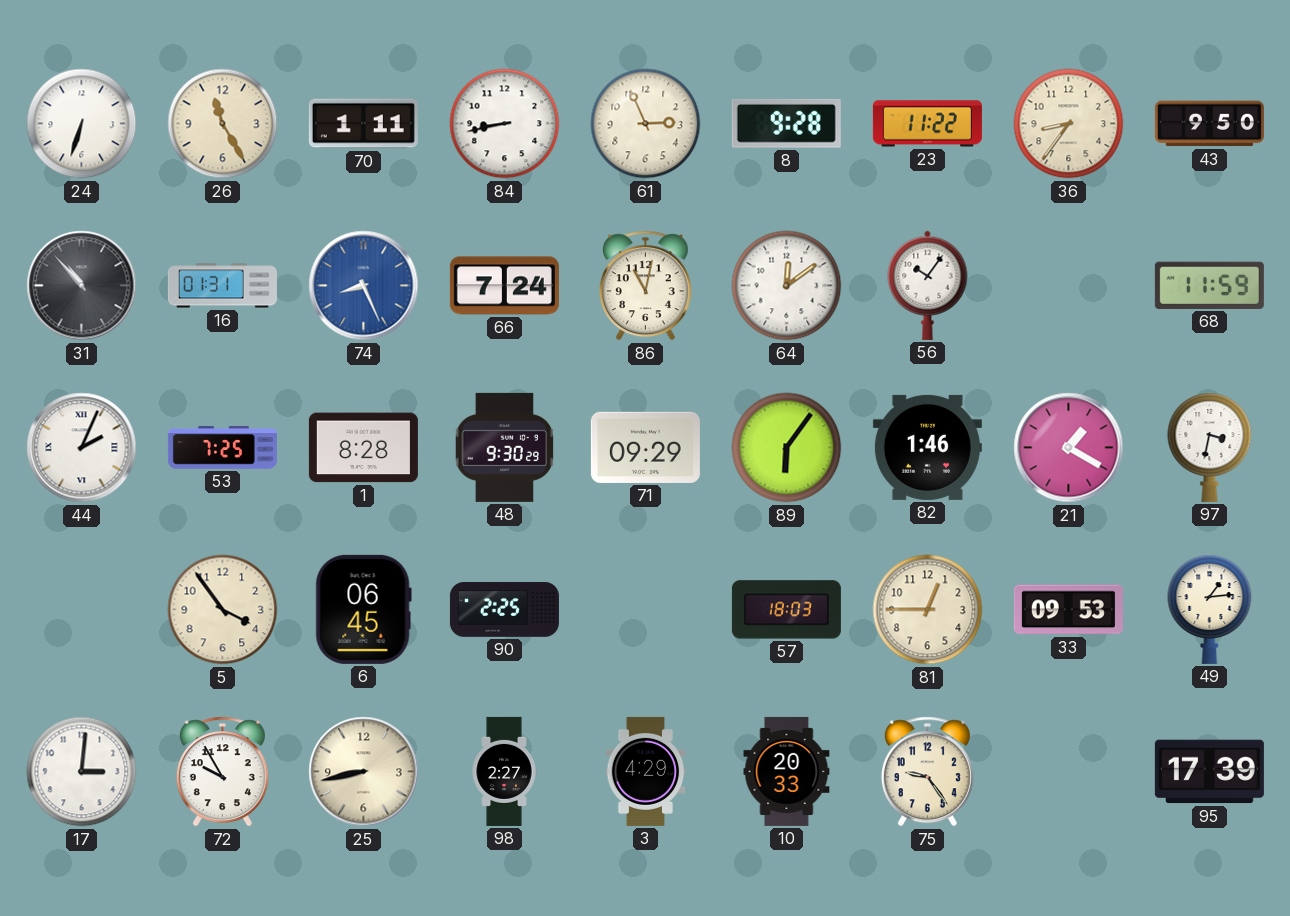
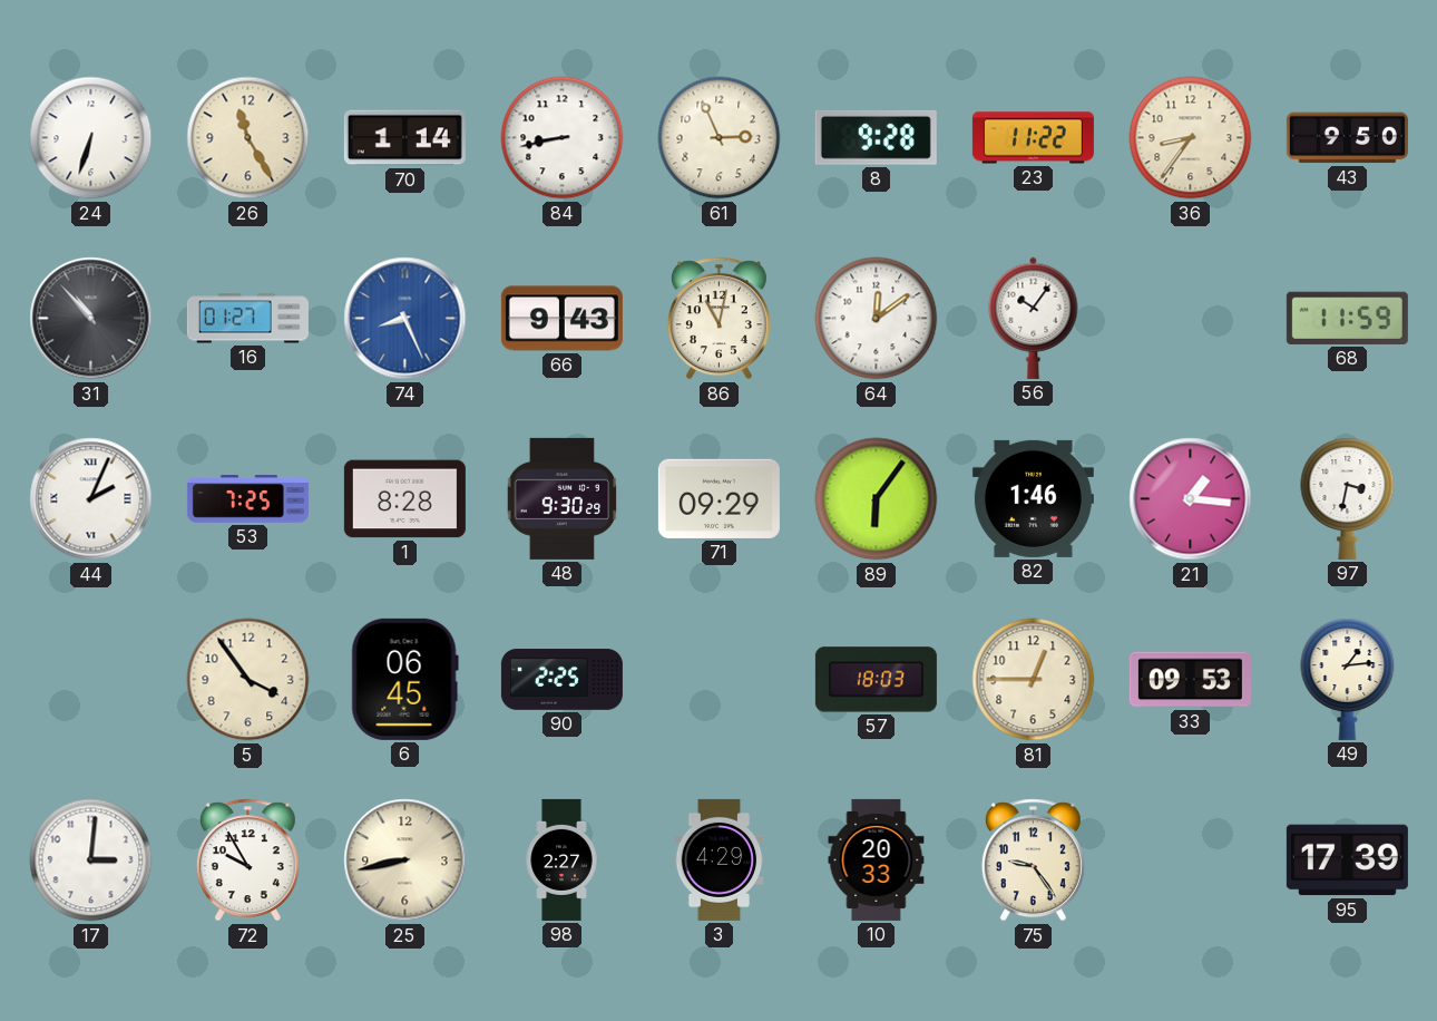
70: 1:11 -> 1:14
16: 01:31 -> 01:27
66: 7:24 -> 9:43
21: 1:20 -> 1:16
